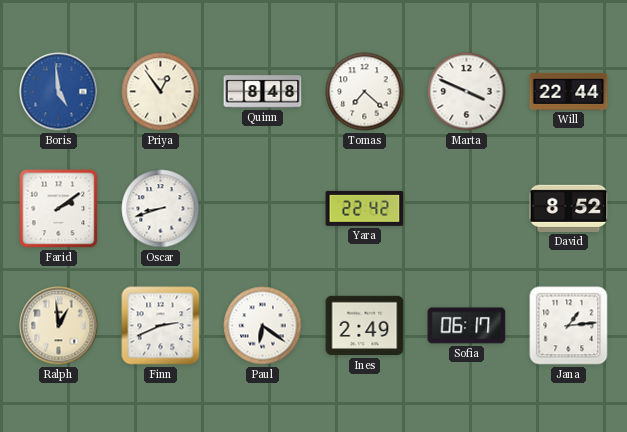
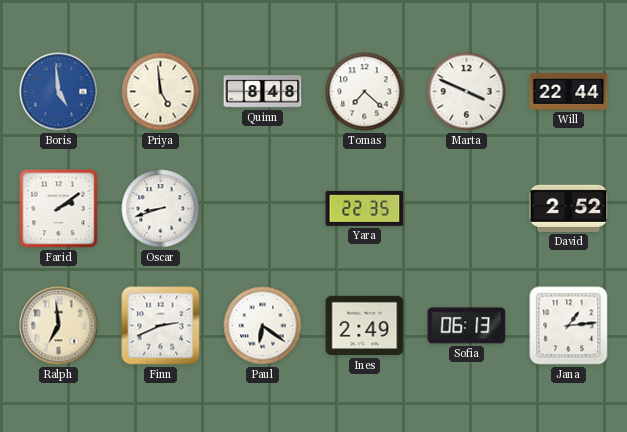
Priya: 12:54 -> 4:59
Yara: 22:42 -> 22:35
David: 8:52 -> 2:52
Ralph: 12:59 -> 6:59
Sofia: 06:17 -> 06:13
